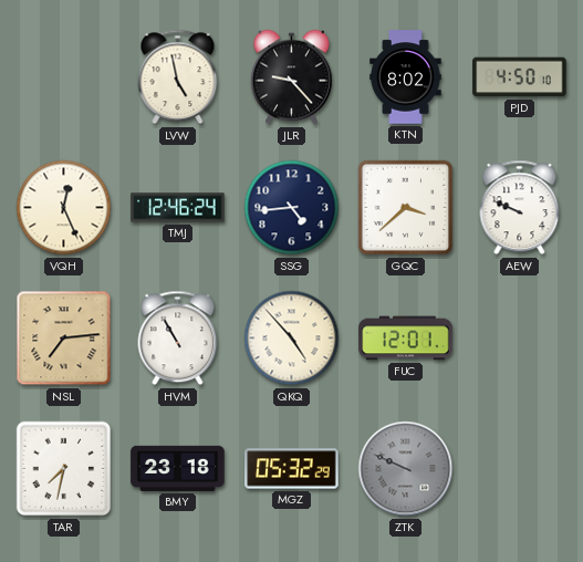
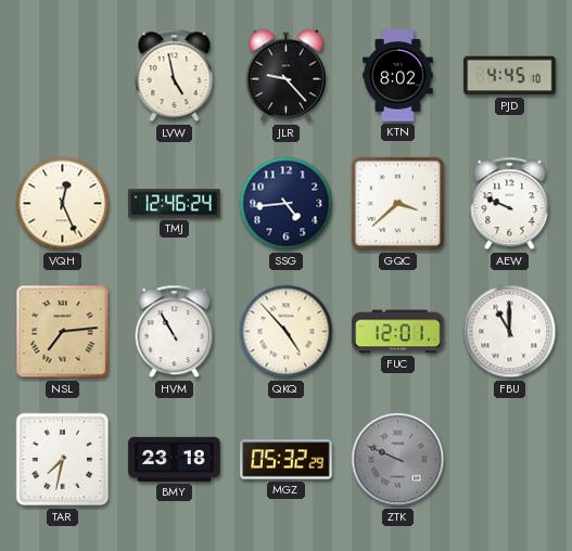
PJD: 4:50 -> 4:45
FBU: none -> 11:00
